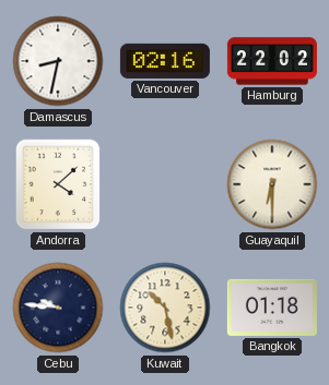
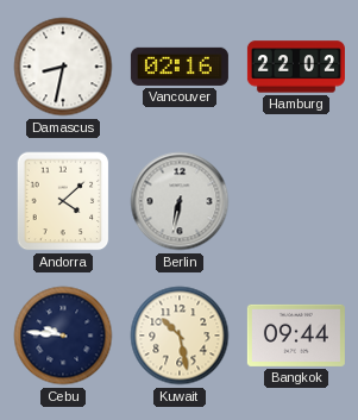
Berlin: none -> 6:32
Guayaquil: 6:30 -> none
Bangkok: 01:18 -> 09:44
